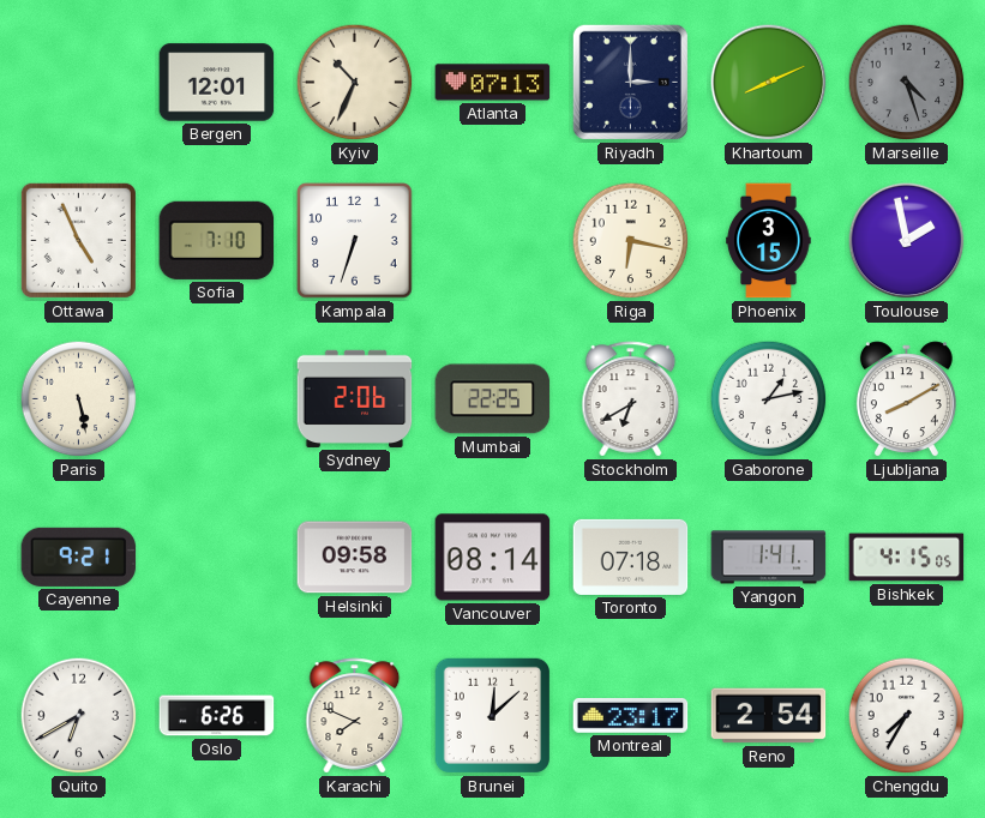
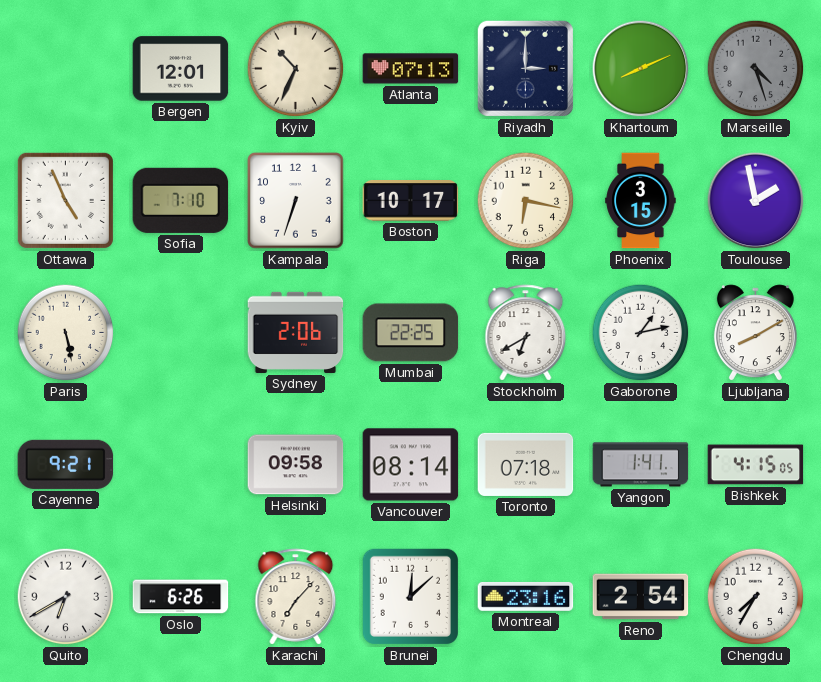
Boston: none -> 10:17
Karachi: 7:49 -> 7:07
Montreal: 23:17 -> 23:16
